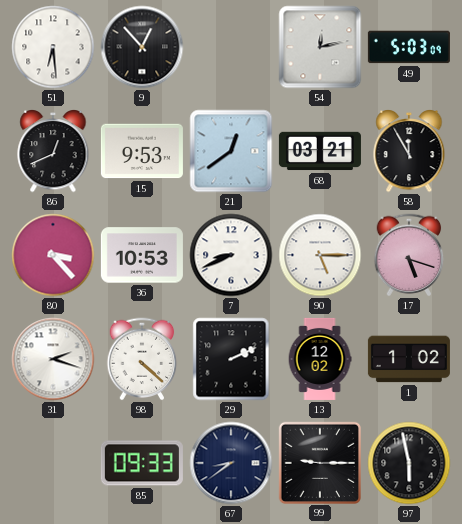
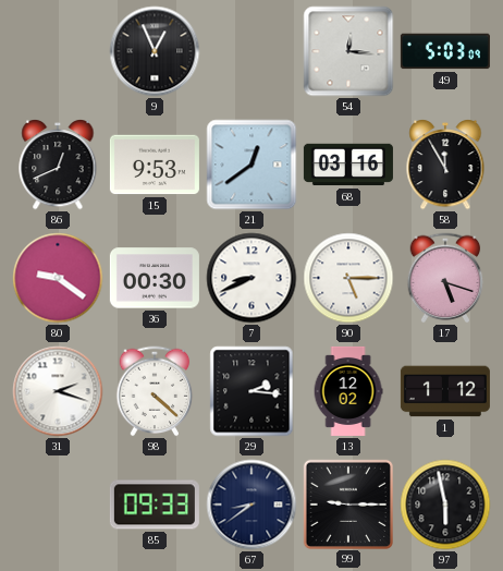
51: 6:29 -> none
9: 12:53 -> 12:56
54: 12:13 -> 12:16
68: 03:21 -> 03:16
80: 3:23 -> 9:21
36: 10:53 -> 00:30
29: 2:11 -> 2:16
1: 1:02 -> 1:12
